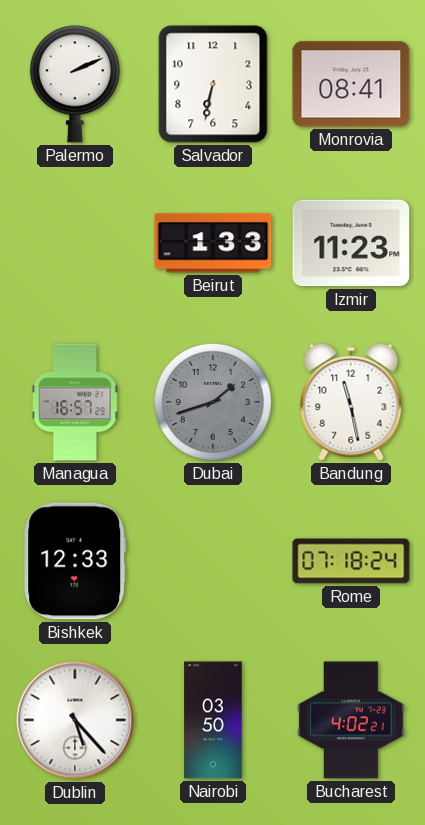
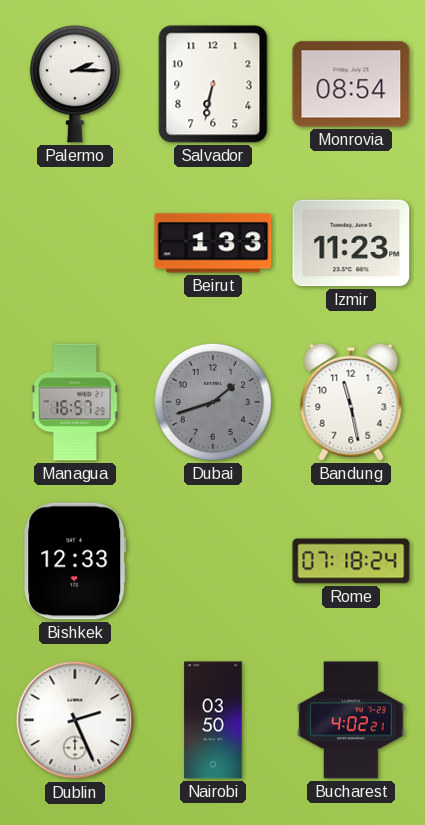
Palermo: 2:11 -> 2:15
Monrovia: 08:41 -> 08:54
Dublin: 5:23 -> 2:26
